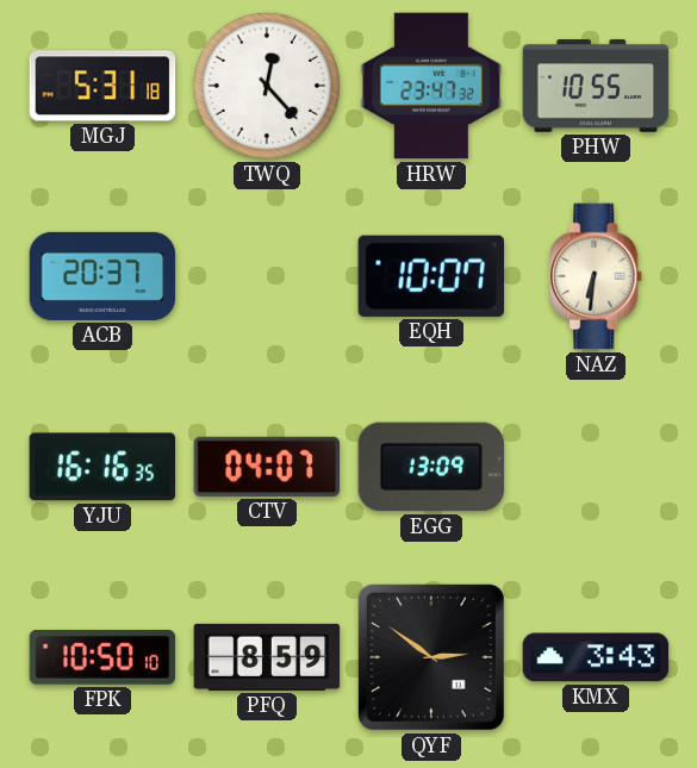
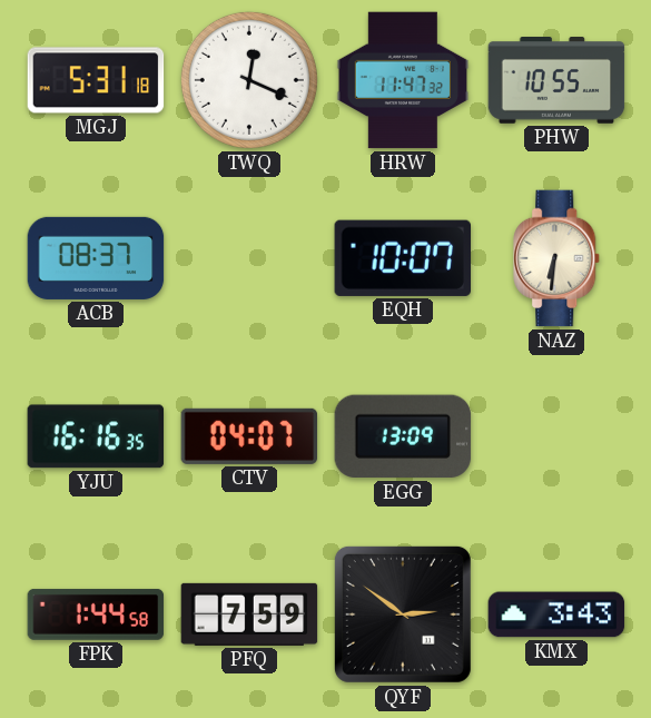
TWQ: 12:23 -> 12:19
HRW: 23:47 -> 11:47
ACB: 20:37 -> 08:37
FPK: 10:50 -> 1:44
PFQ: 8:59 -> 7:59
